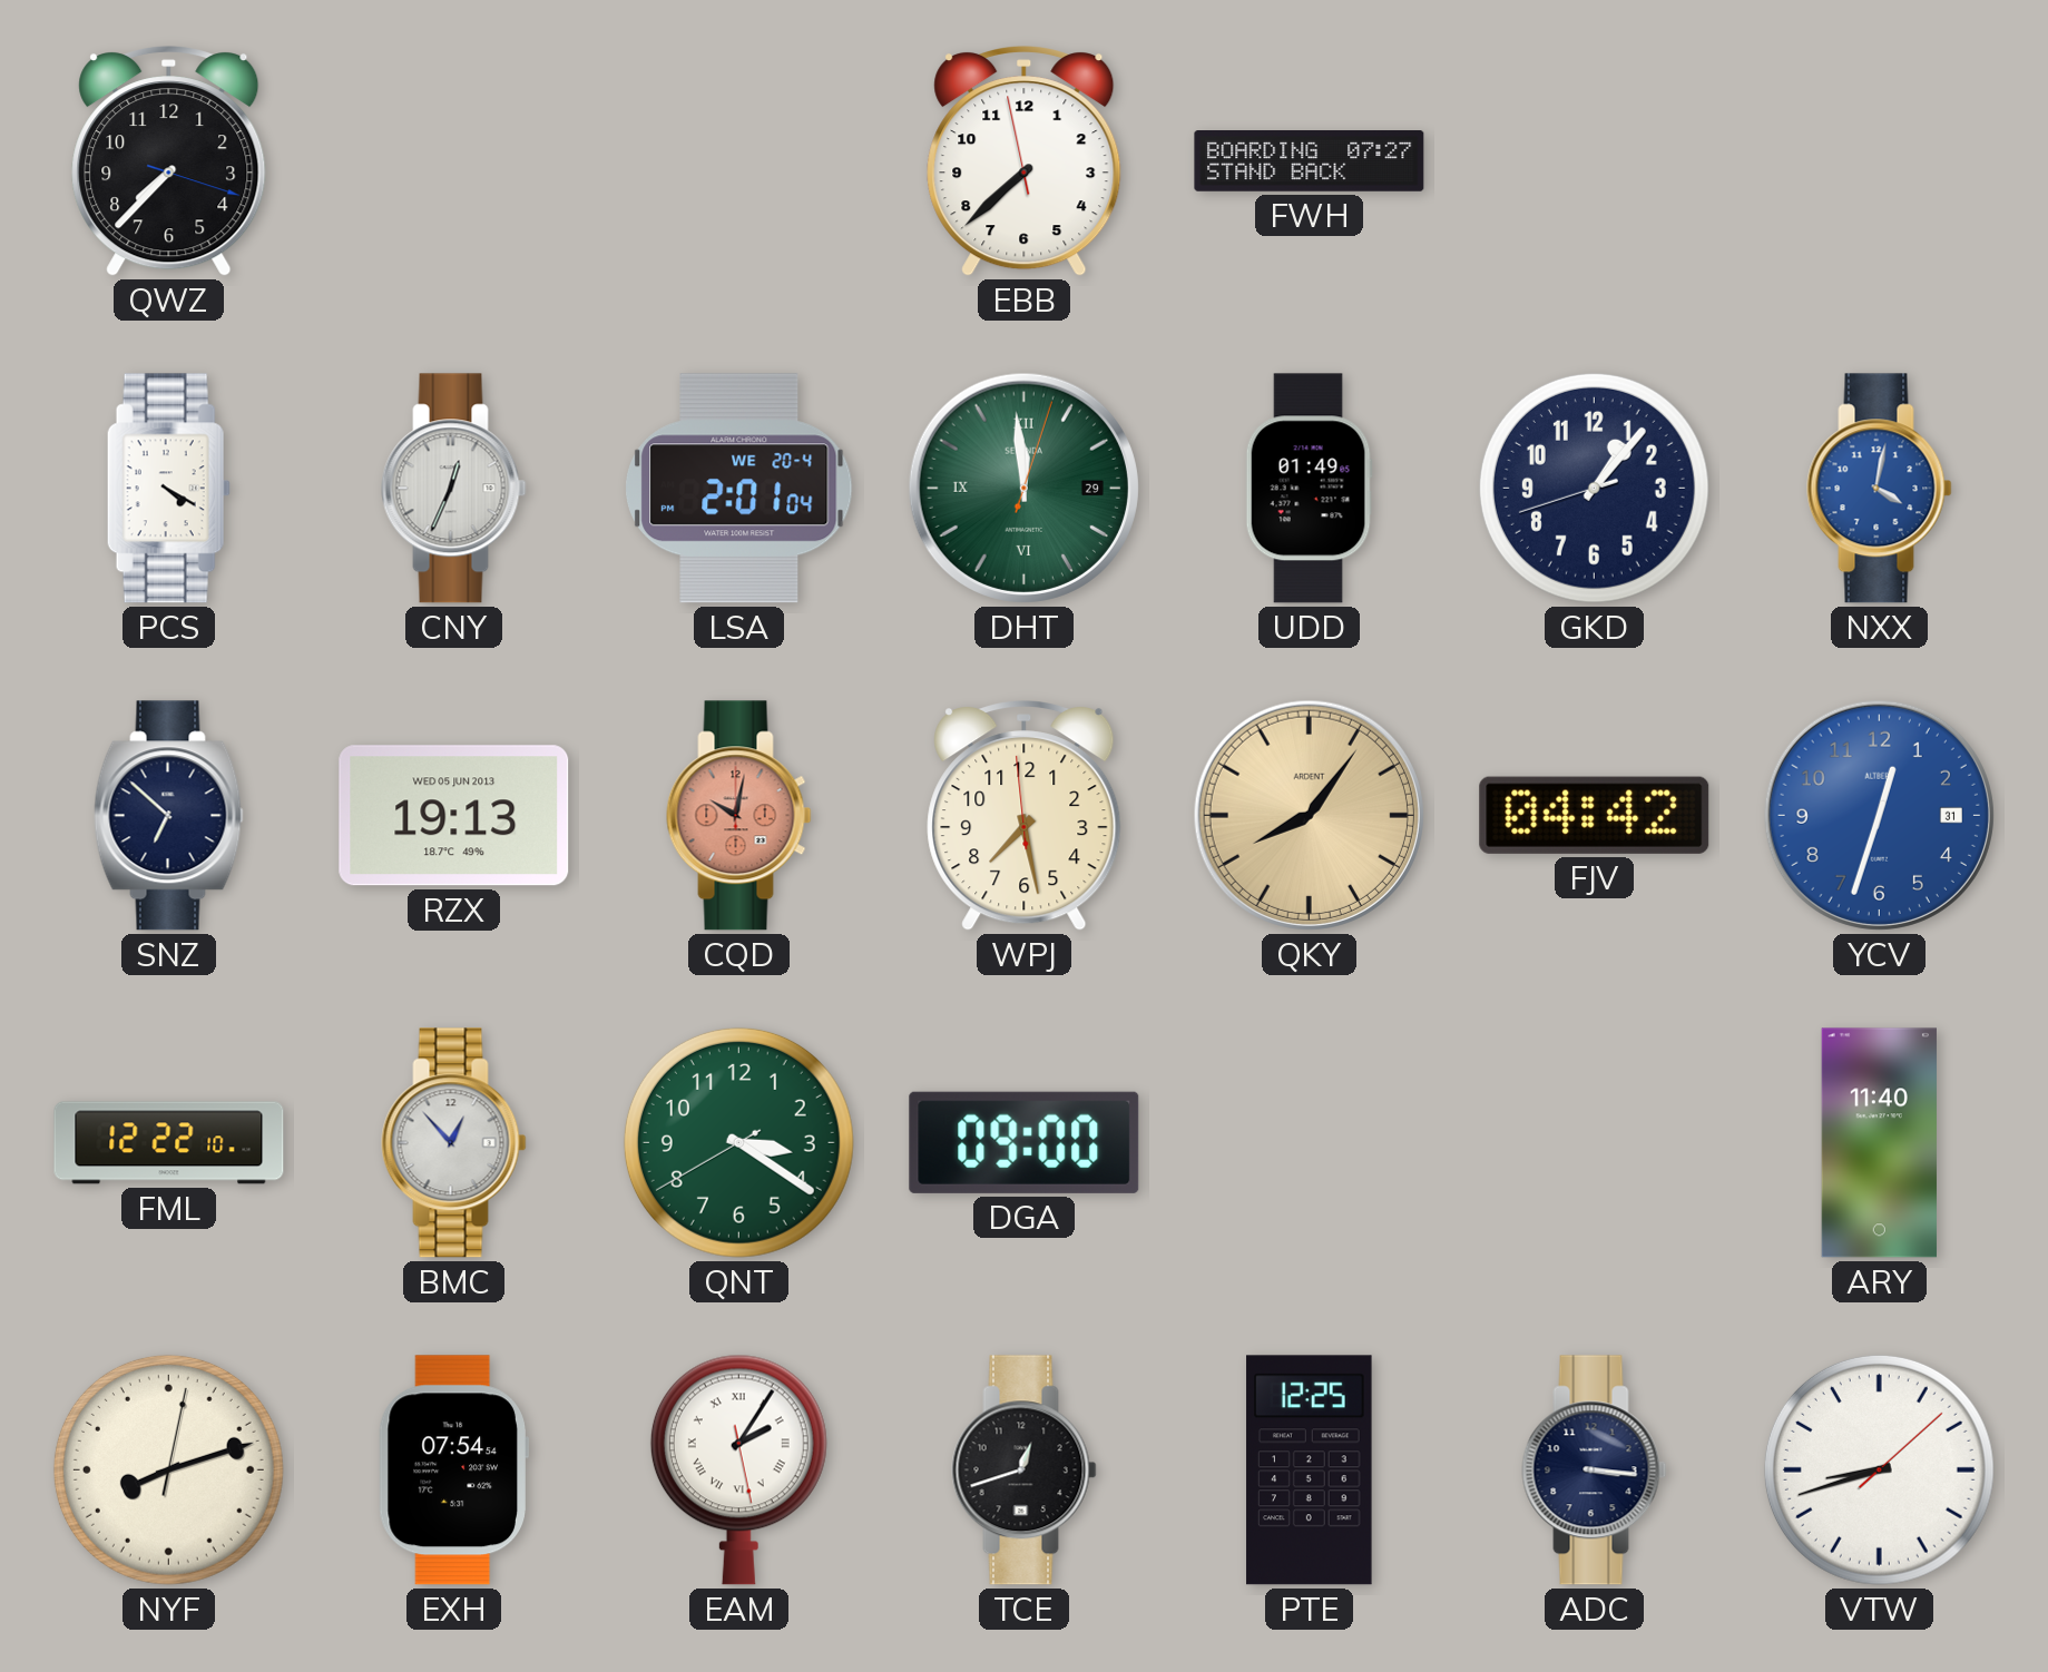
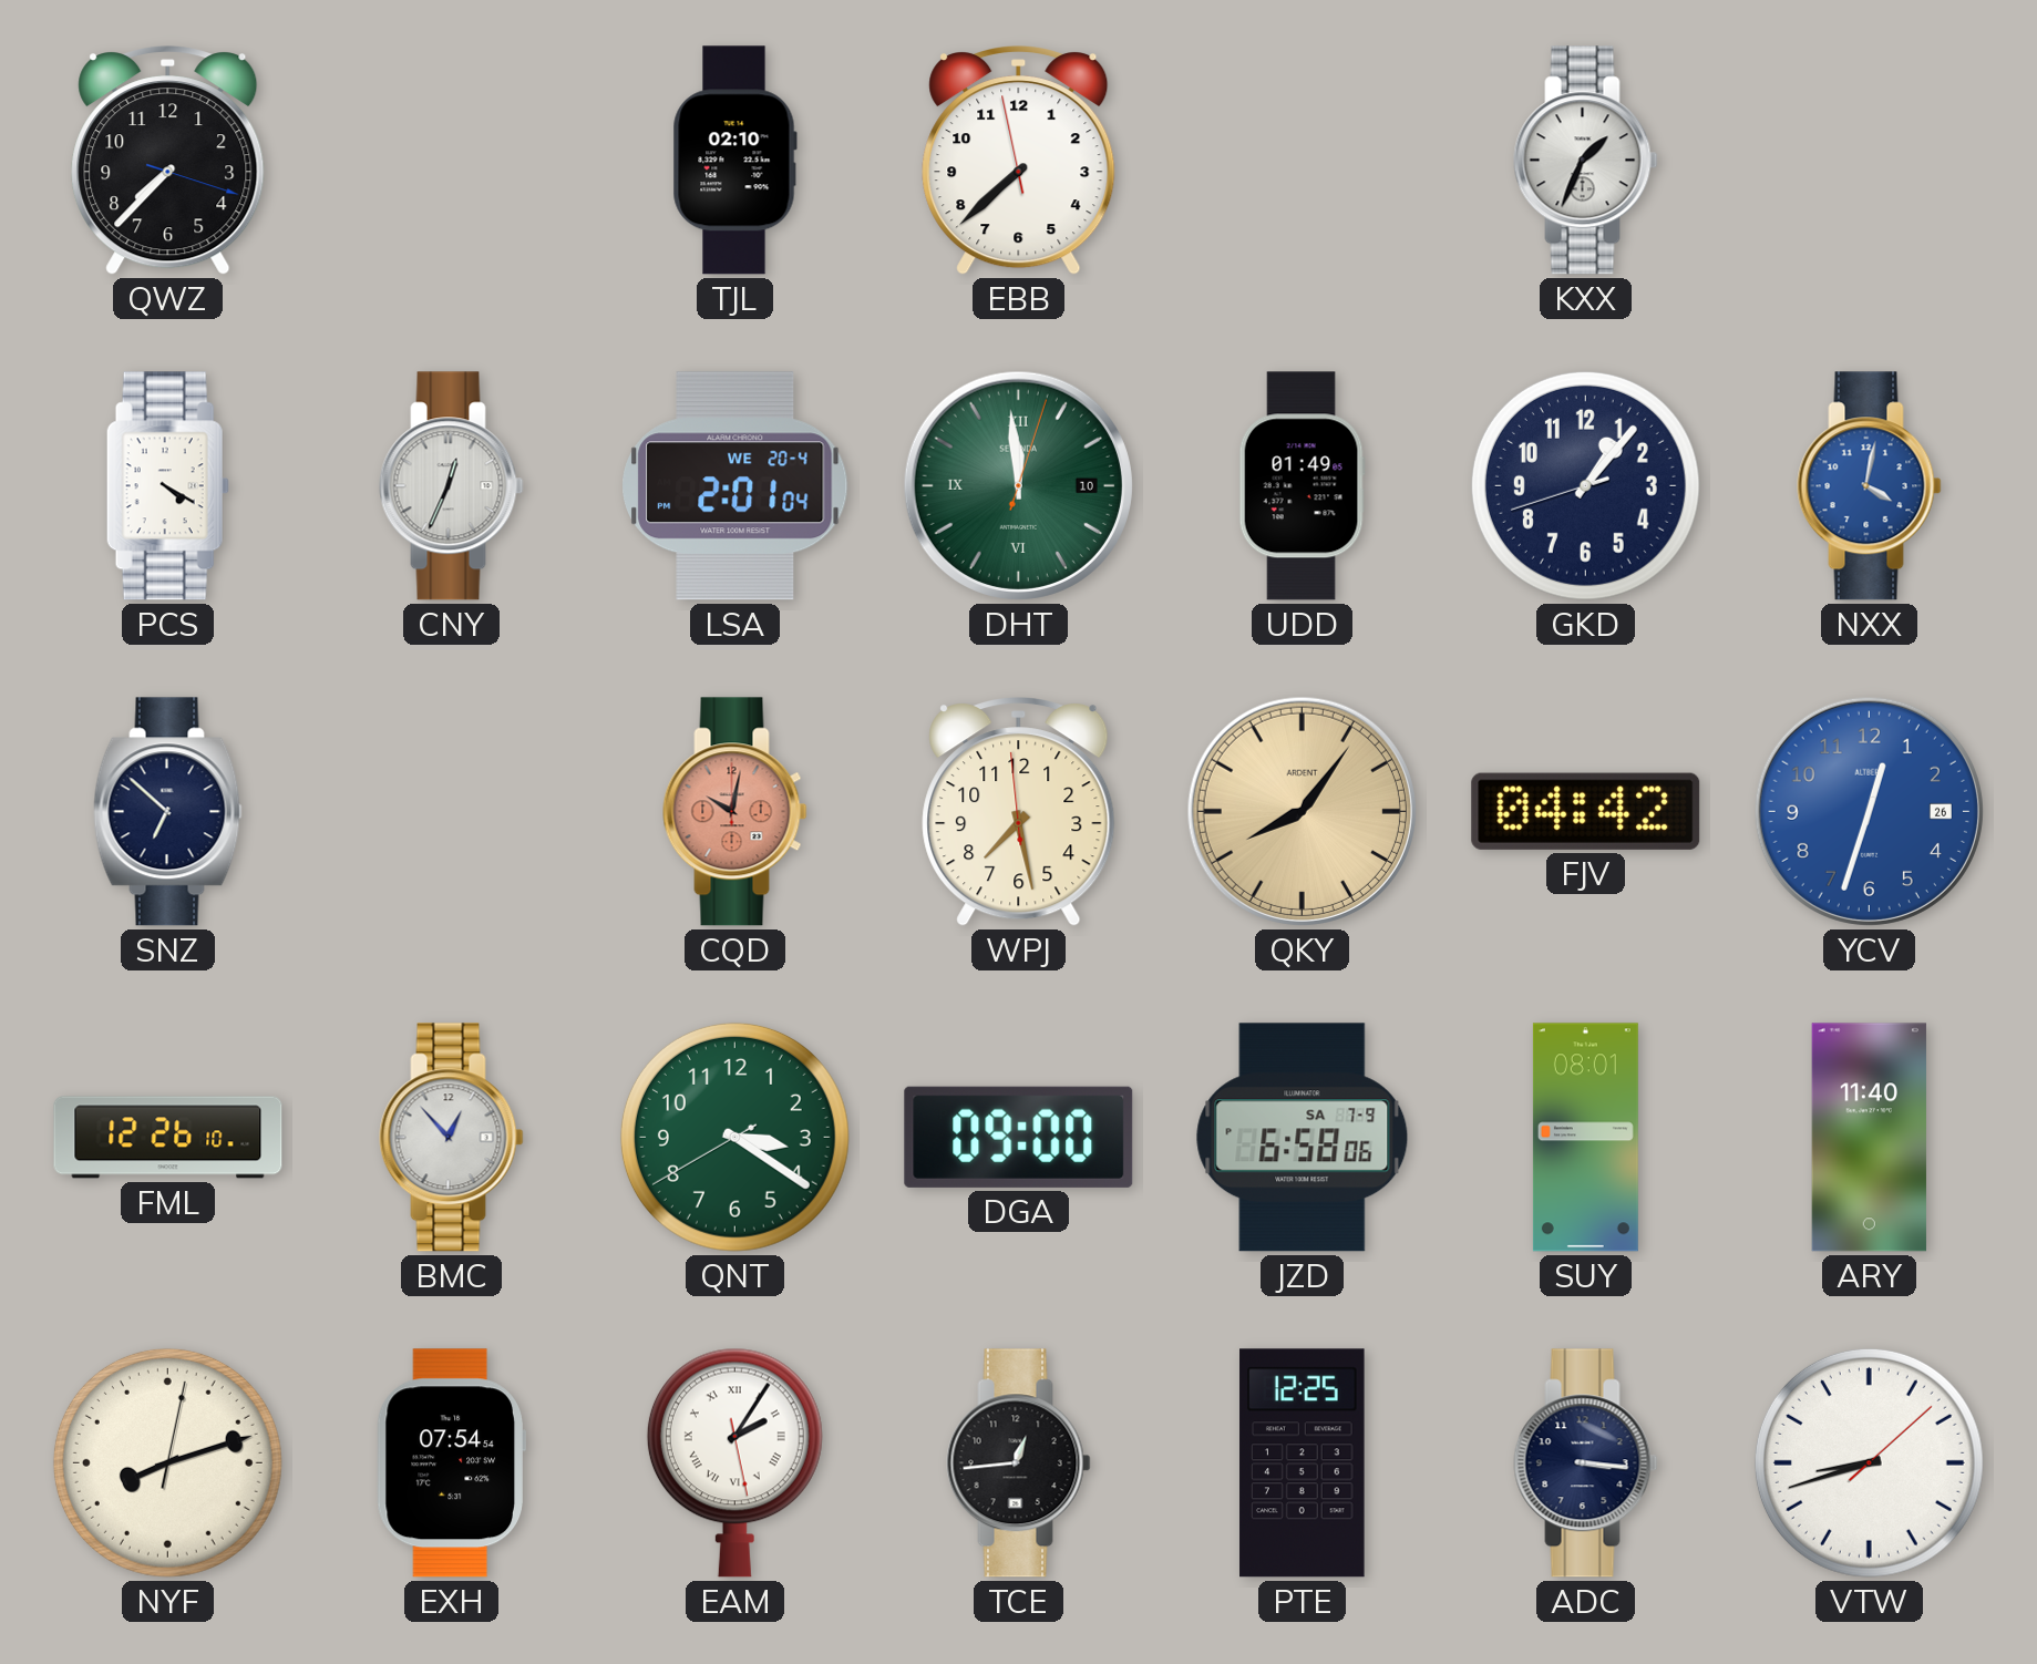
TJL: none -> 02:10
FWH: 07:27 -> none
KXX: none -> 1:34
DHT date: 29 -> 10
RZX: 19:13 -> none
YCV date: 31 -> 26
FML: 12:22 -> 12:26
JZD: none -> 6:58
SUY: none -> 08:01
TCE: 12:42 -> 12:44
